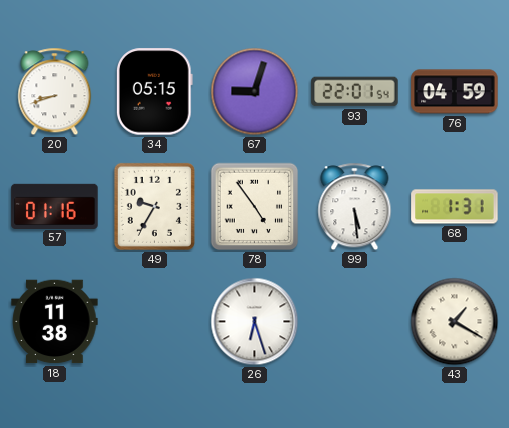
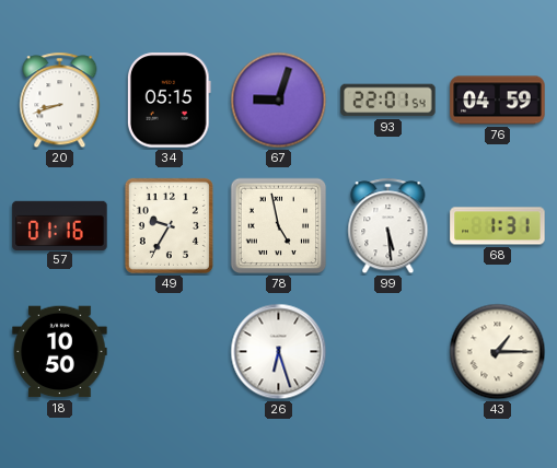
78: 4:54 -> 4:58
18: 11:38 -> 10:50
43: 1:20 -> 1:15
